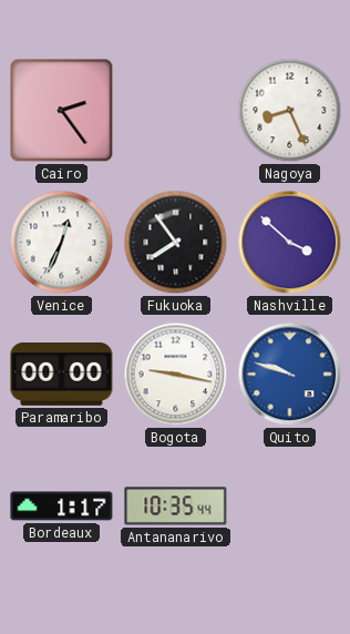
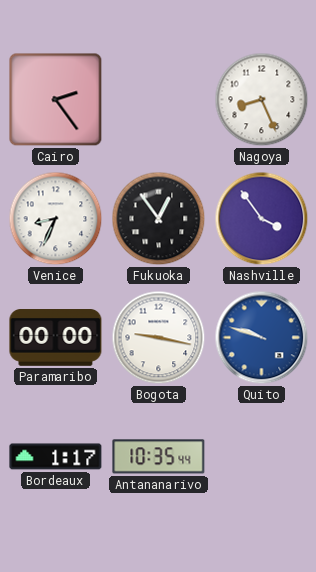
Venice: 12:34 -> 8:34
Fukuoka: 7:54 -> 12:54
Nashville: 3:52 -> 3:54
